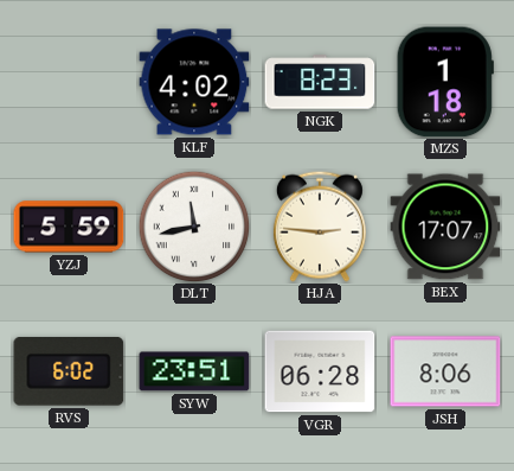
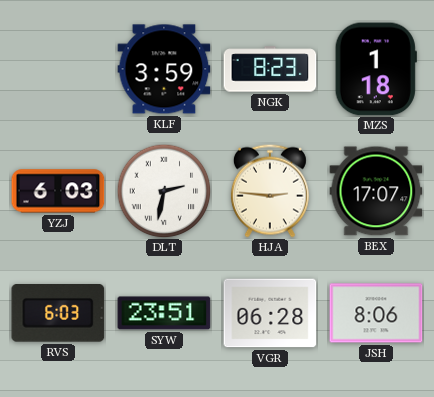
KLF: 4:02 -> 3:59
YZJ: 5:59 -> 6:03
DLT: 11:43 -> 2:32
RVS: 6:02 -> 6:03
